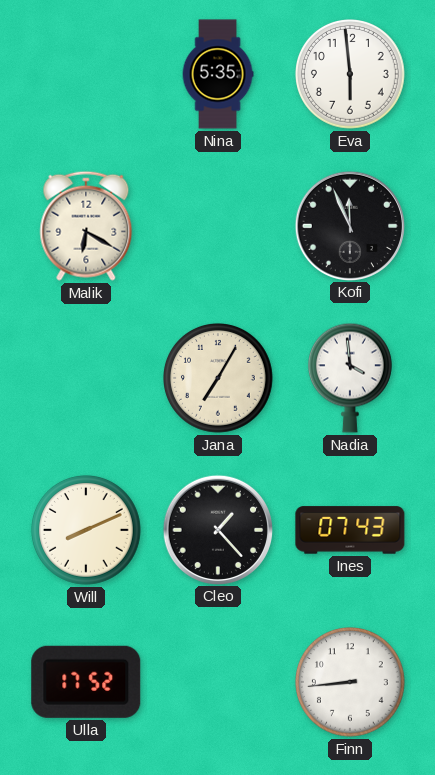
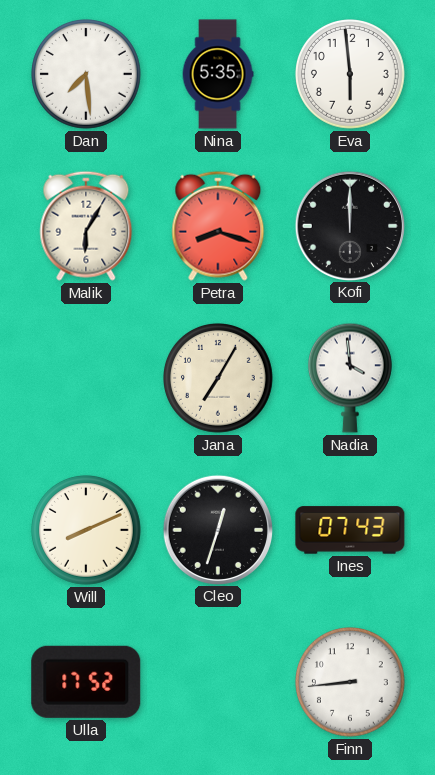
Dan: none -> 7:29
Malik: 6:20 -> 6:05
Petra: none -> 8:18
Kofi: 11:56 -> 12:00
Cleo: 1:23 -> 12:33
